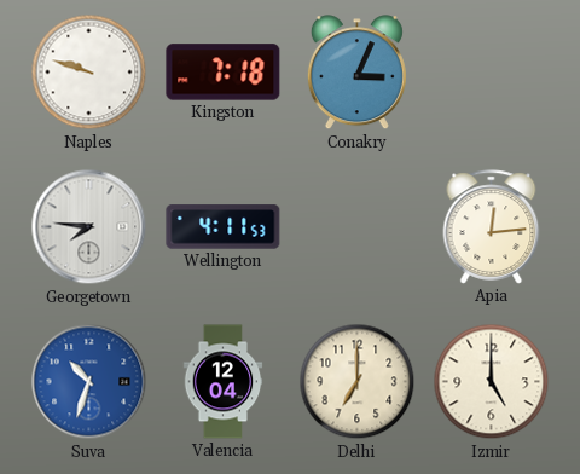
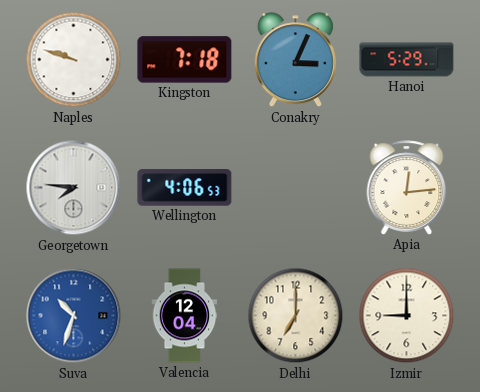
Hanoi: none -> 5:29
Wellington: 4:11 -> 4:06
Izmir: 5:00 -> 9:00
